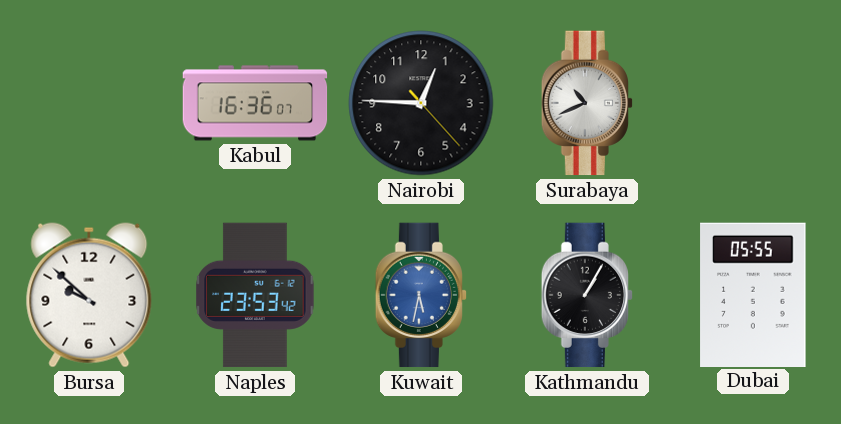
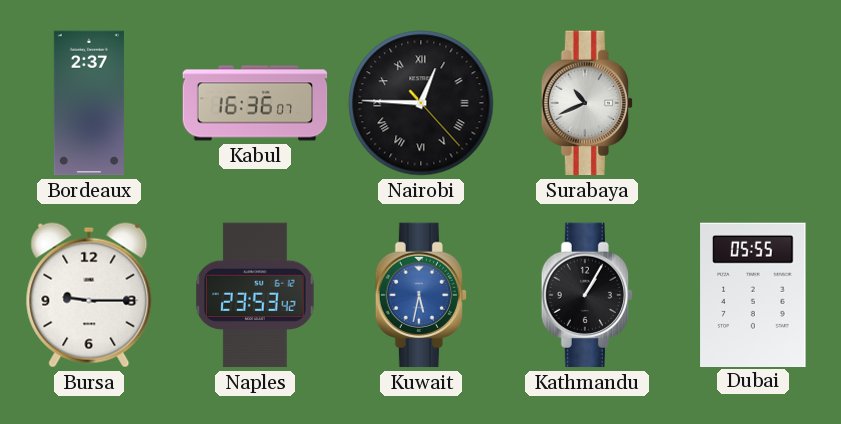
Bordeaux: none -> 2:37
Nairobi numerals: Arabic -> Roman
Bursa: 9:52 -> 9:15
